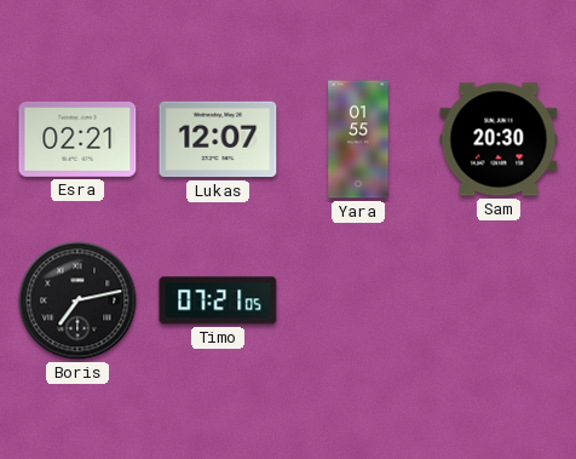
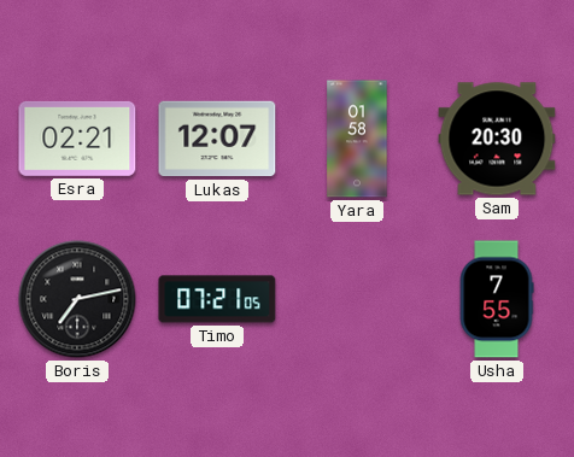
Yara: 01:55 -> 01:58
Usha: none -> 7:55
